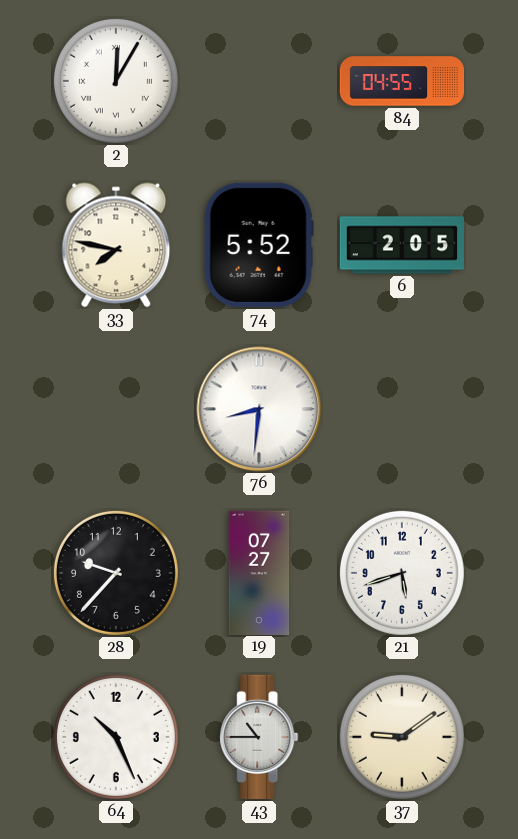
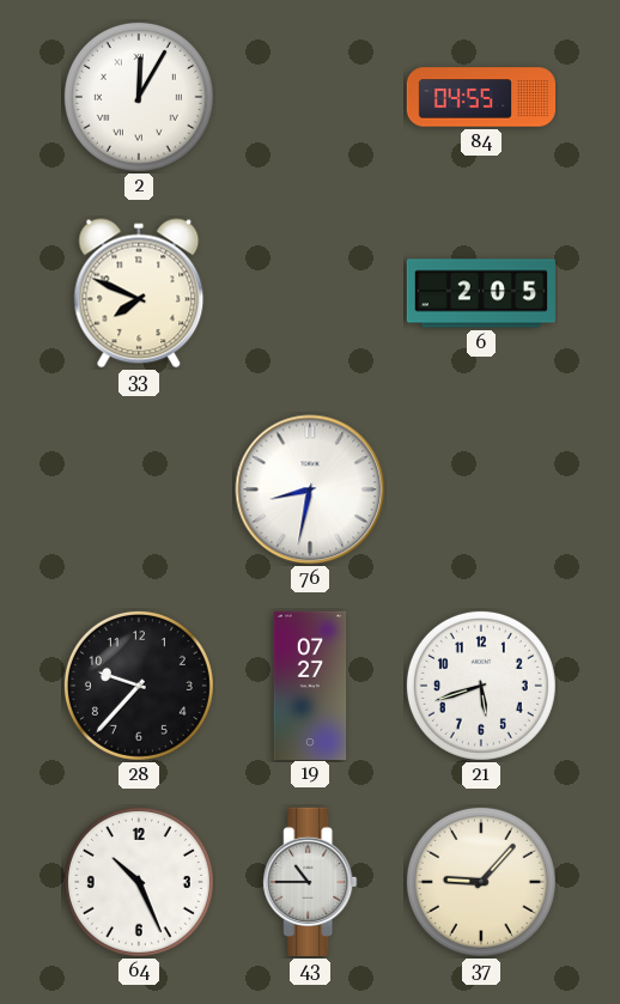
33: 7:47 -> 7:49
74: 5:52 -> none
76: 8:31 -> 8:32
37: 9:09 -> 9:07
